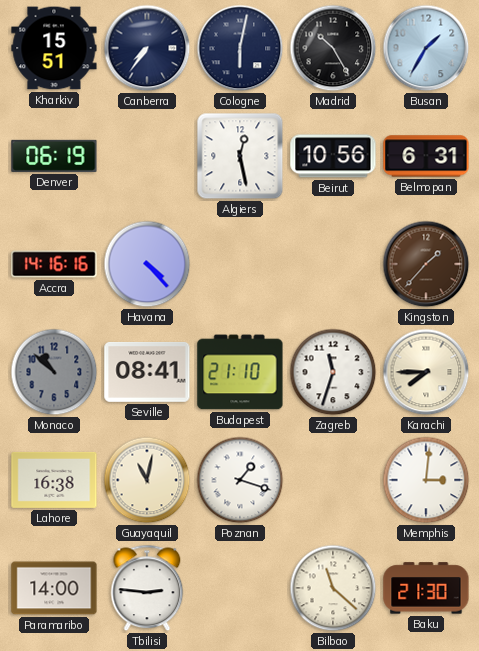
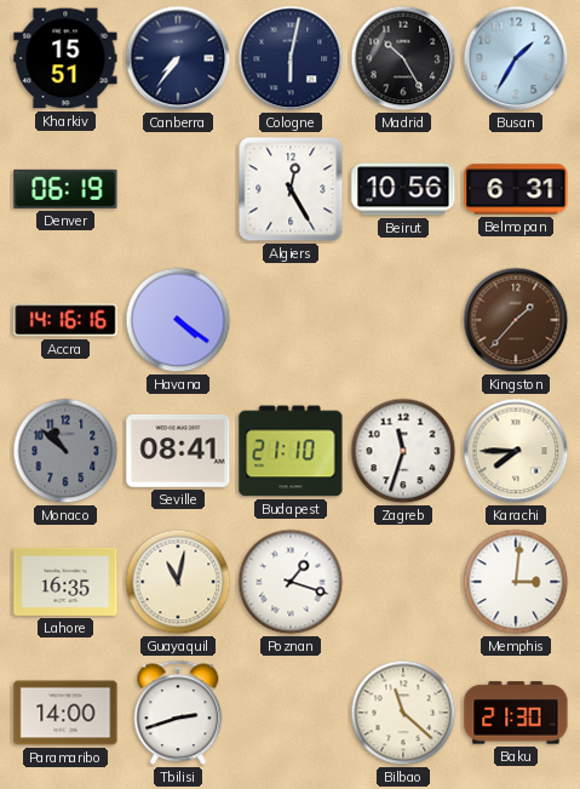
Algiers: 12:28 -> 12:25
Havana: 4:23 -> 4:21
Lahore: 16:38 -> 16:35
Tbilisi: 2:46 -> 2:42
